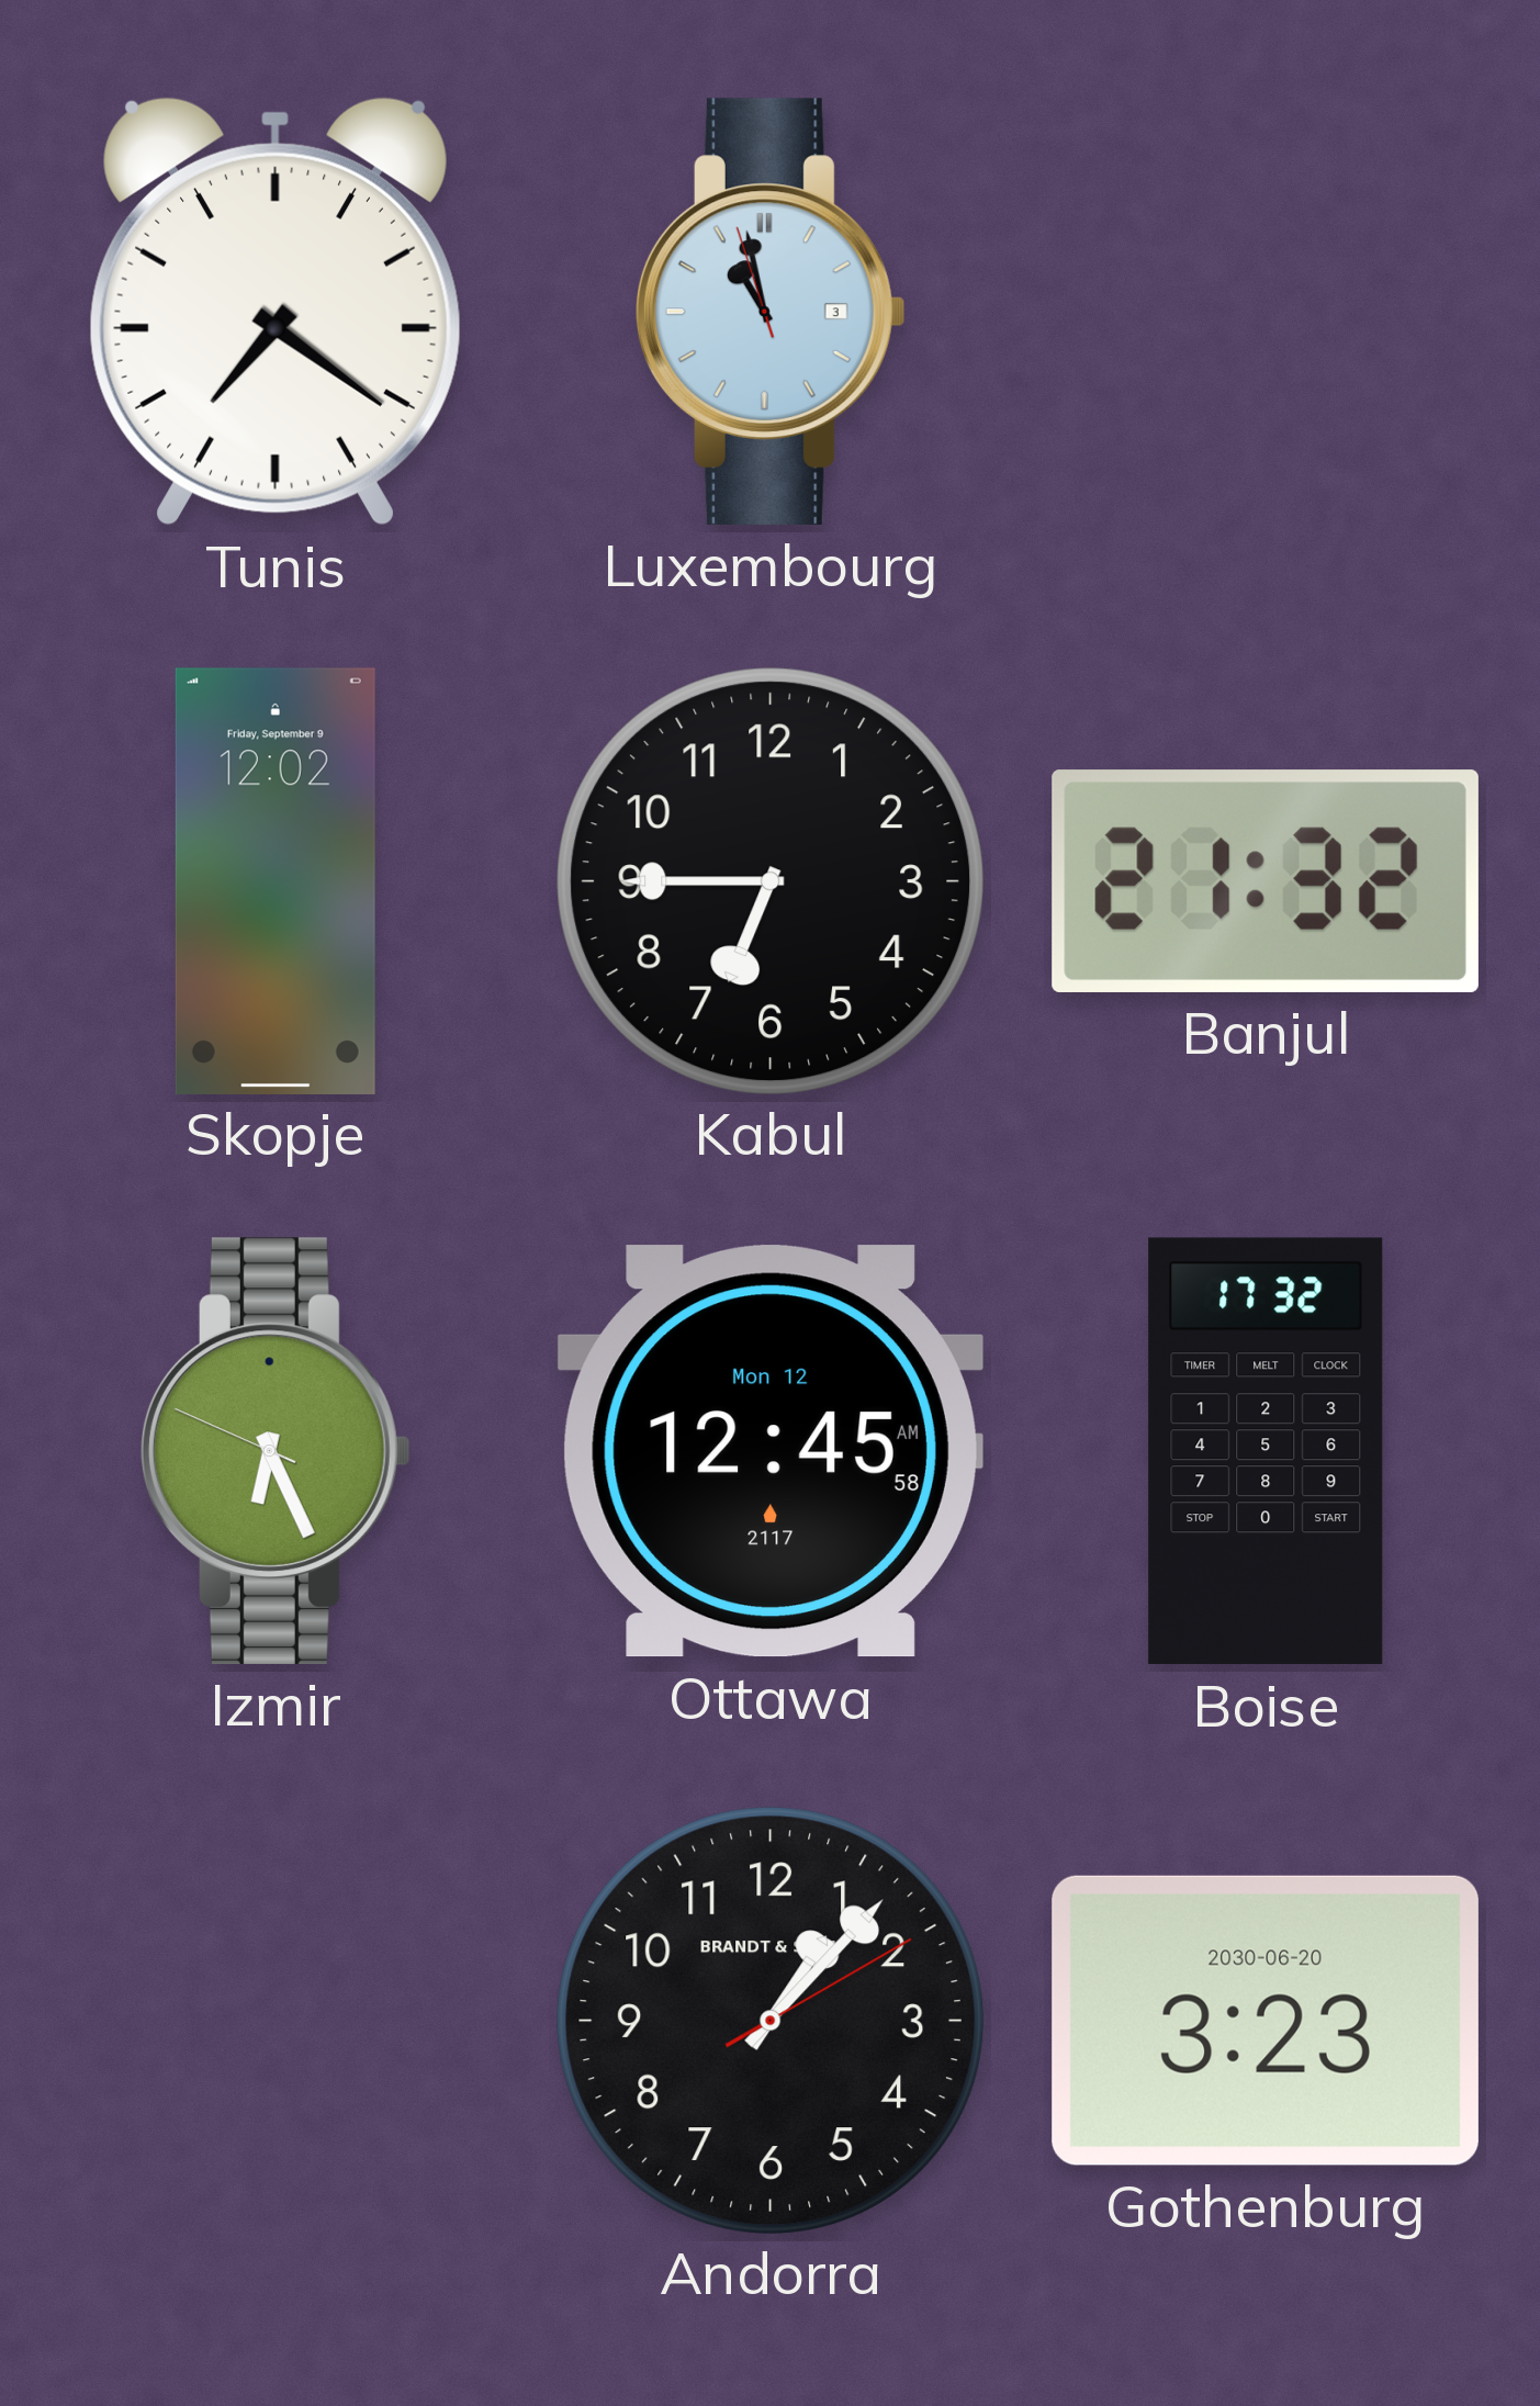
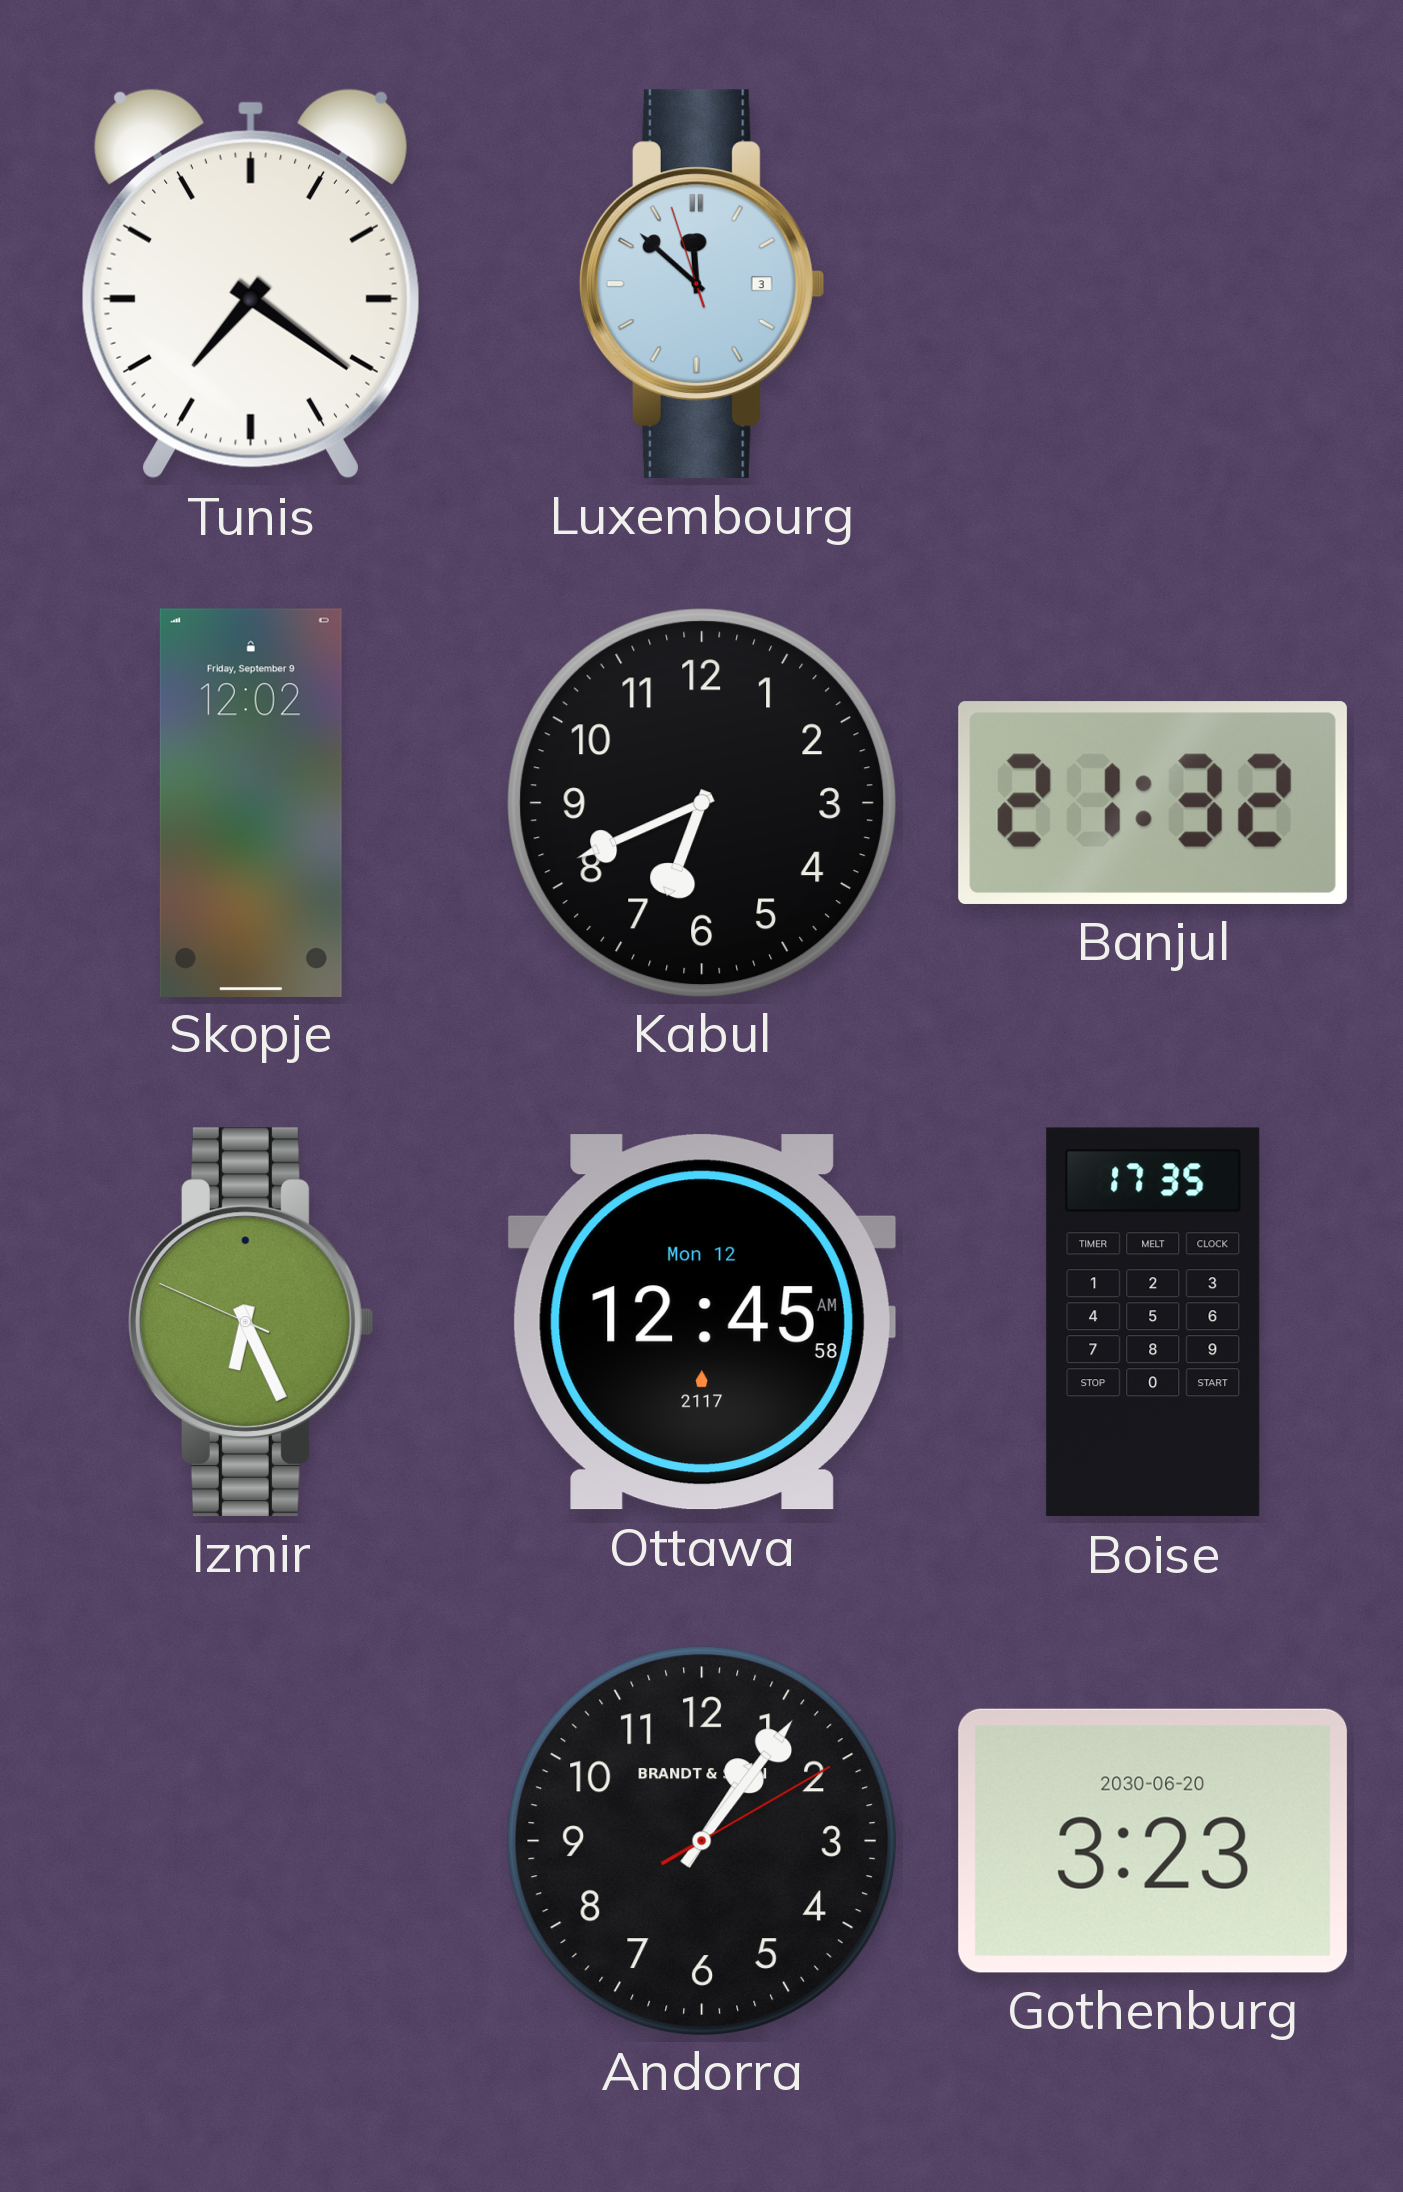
Luxembourg: 10:57 -> 11:51
Kabul: 6:45 -> 6:41
Boise: 17:32 -> 17:35
Andorra: 1:07 -> 1:06
